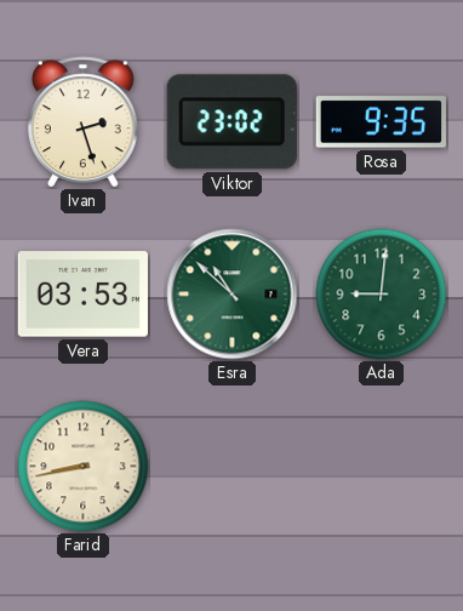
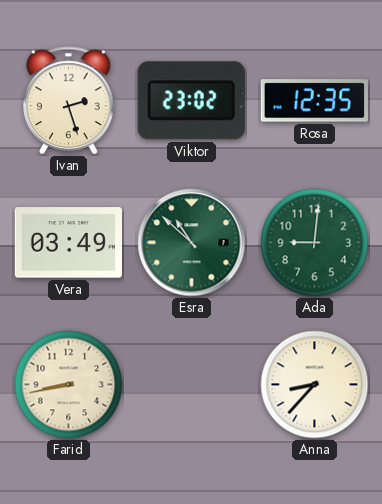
Rosa: 9:35 -> 12:35
Vera: 03:53 -> 03:49
Anna: none -> 8:37
